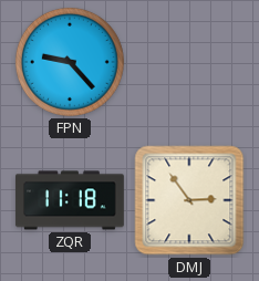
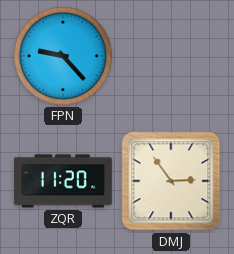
ZQR: 11:18 -> 11:20
